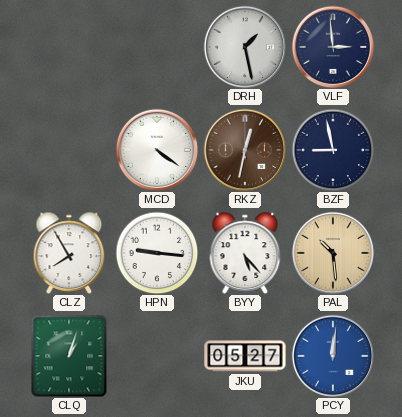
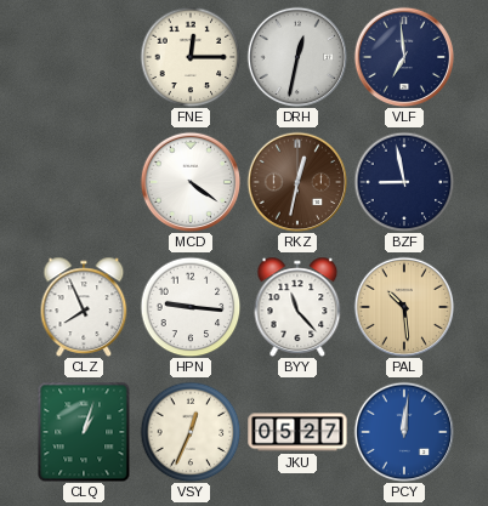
FNE: none -> 12:15
DRH: 1:28 -> 12:32
VLF: 2:59 -> 6:59
CLZ: 7:55 -> 7:56
BYY: 5:23 -> 11:23
VSY: none -> 12:34
